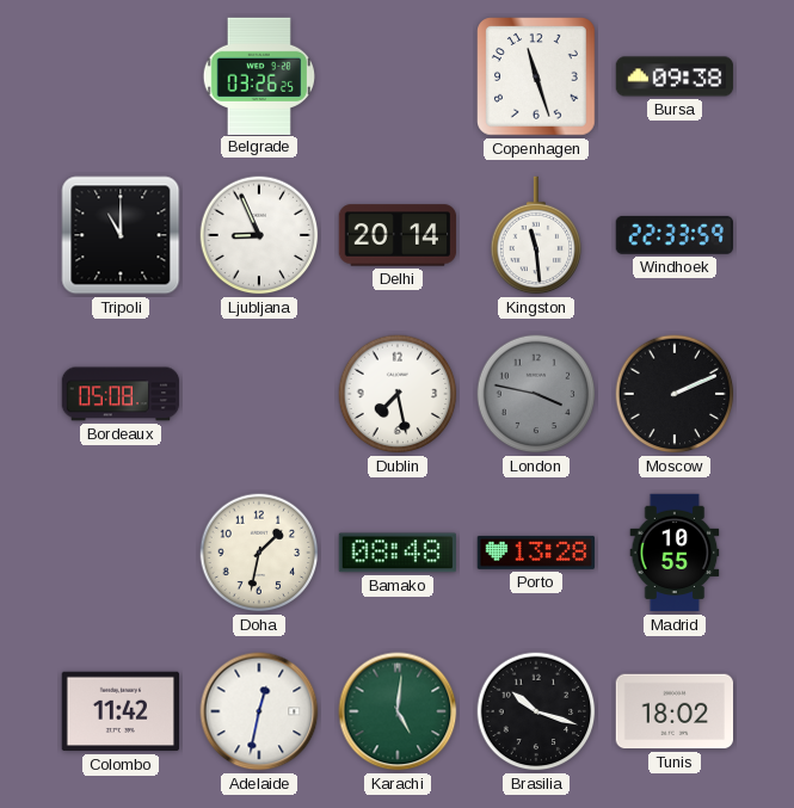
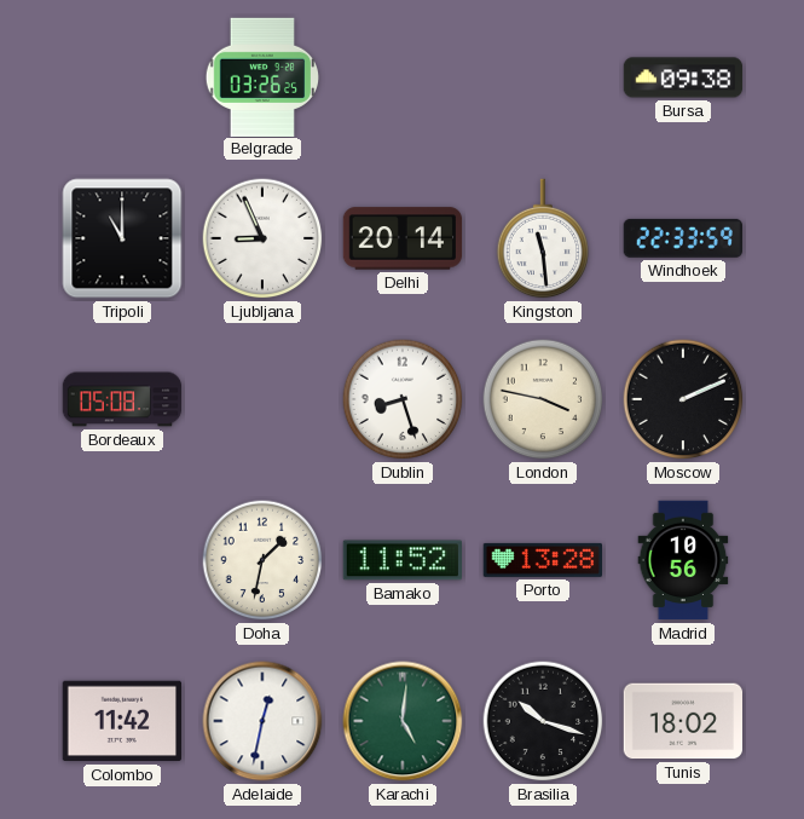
Copenhagen: 11:27 -> none
Dublin: 7:28 -> 8:27
London dial: grey -> cream
Bamako: 08:48 -> 11:52
Madrid: 10:55 -> 10:56
